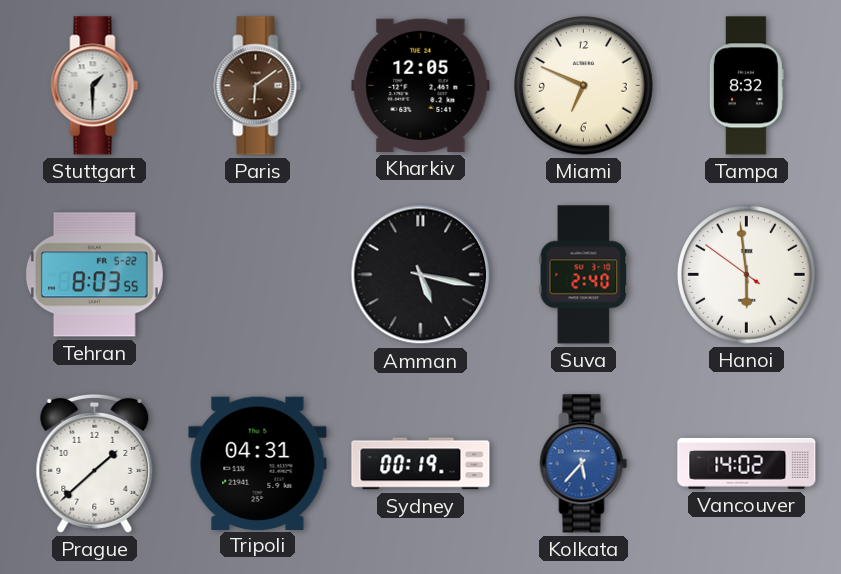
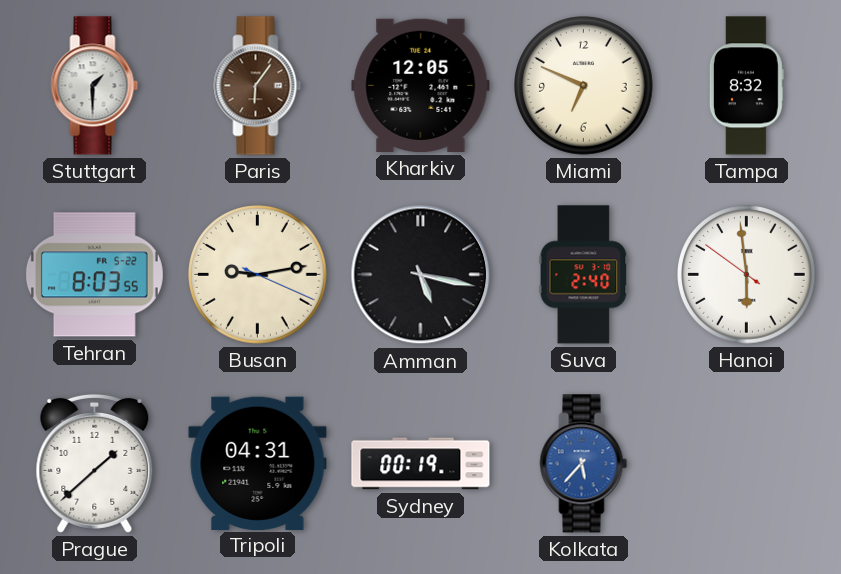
Paris: 6:09 -> 6:06
Busan: none -> 9:13
Vancouver: 14:02 -> none
